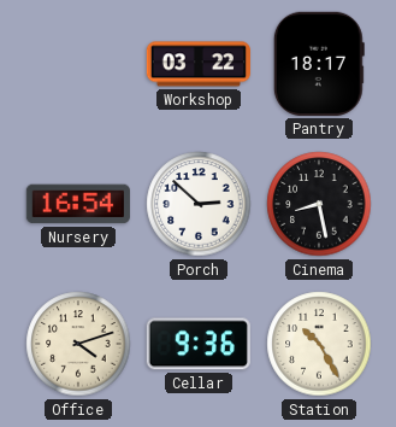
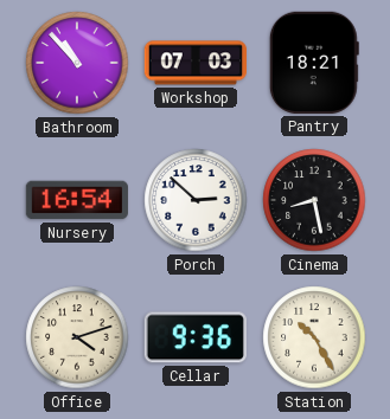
Bathroom: none -> 10:53
Workshop: 03:22 -> 07:03
Pantry: 18:17 -> 18:21
